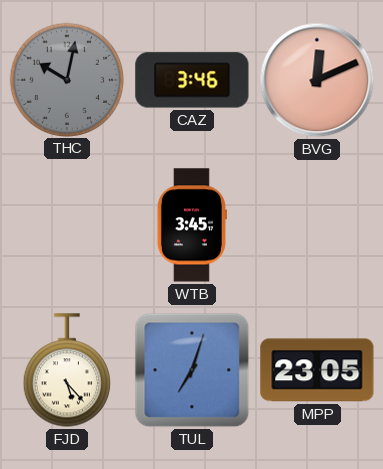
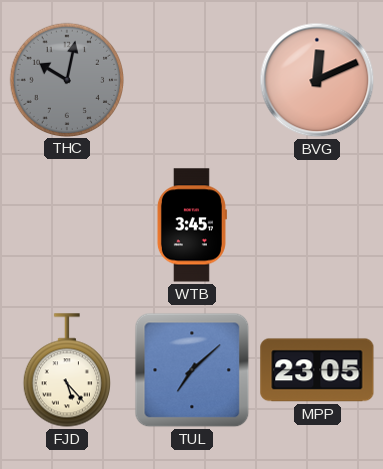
CAZ: 3:46 -> none
TUL: 7:03 -> 7:08
